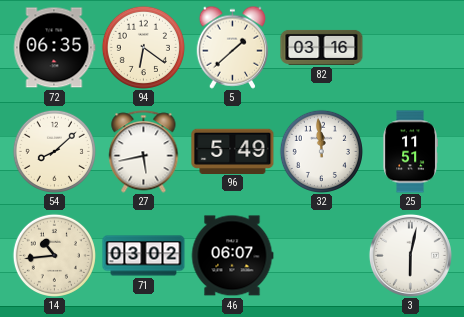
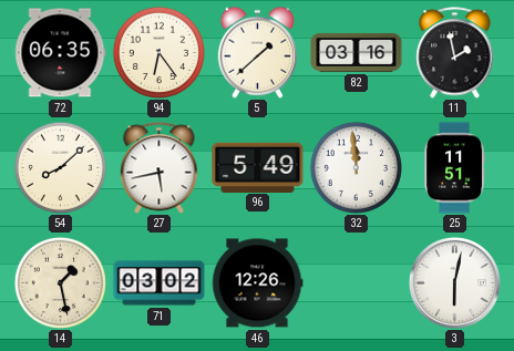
94: 6:21 -> 6:24
11: none -> 1:58
14: 10:44 -> 1:28
46: 06:07 -> 12:26
